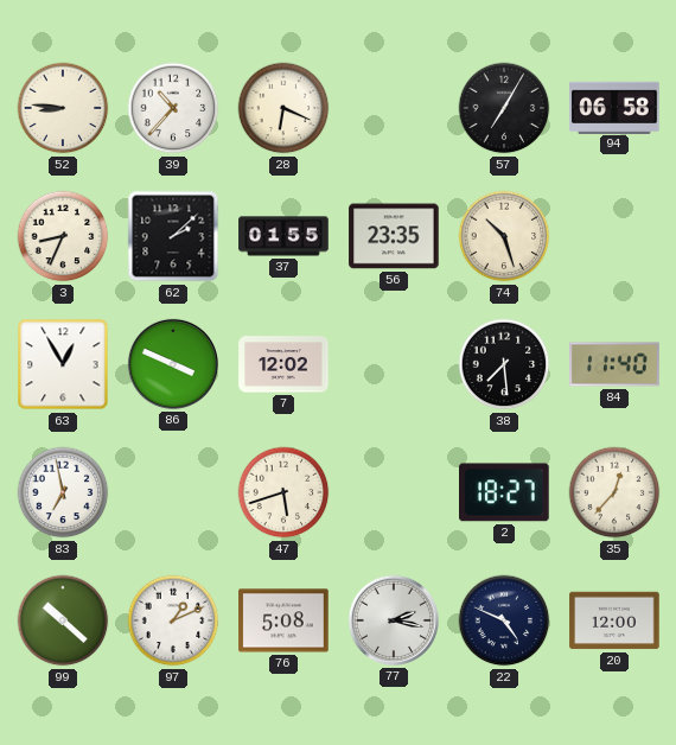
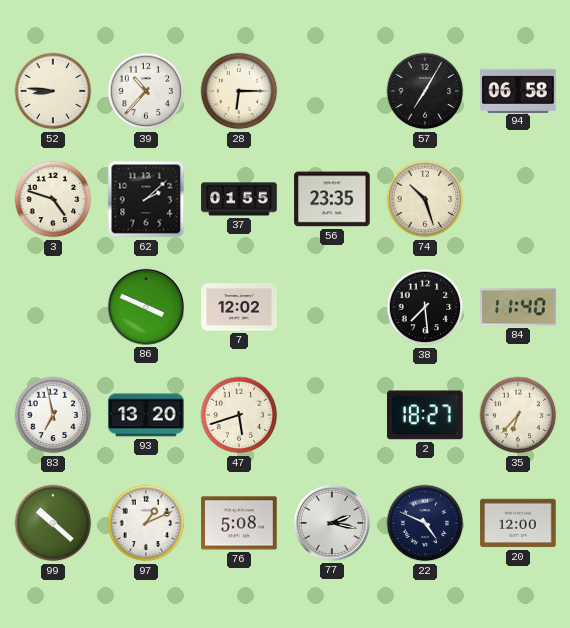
28: 6:19 -> 6:15
3: 8:34 -> 4:48
63: 12:55 -> none
93: none -> 13:20
35: 12:37 -> 6:37
